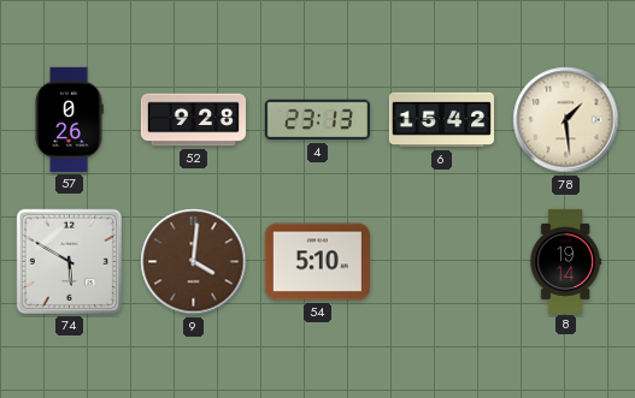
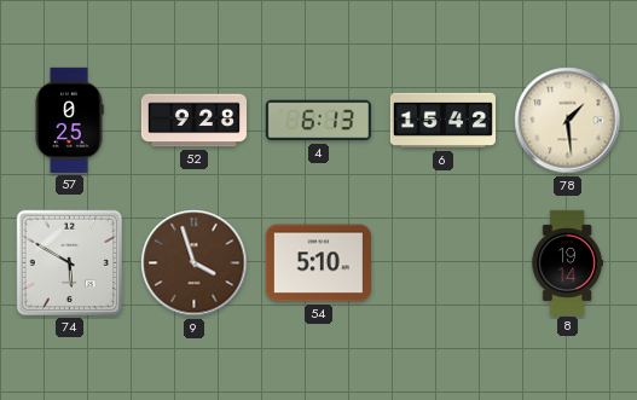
57: 0:26 -> 0:25
4: 23:13 -> 6:13
9: 4:01 -> 3:57
